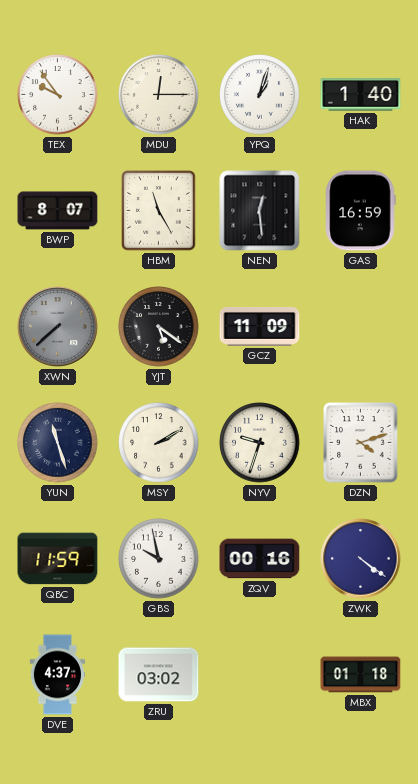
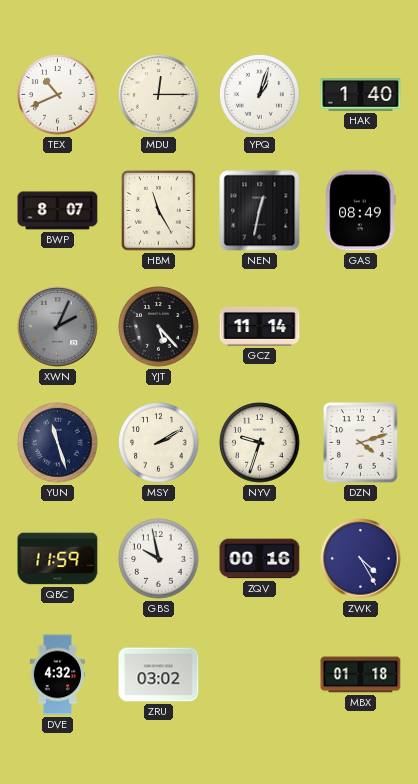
TEX: 9:54 -> 10:41
NEN: 12:29 -> 12:32
GAS: 16:59 -> 08:49
XWN: 7:38 -> 2:04
YJT: 5:21 -> 5:23
GCZ: 11:09 -> 11:14
ZWK: 4:21 -> 4:25
DVE: 4:37 -> 4:32
